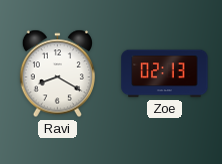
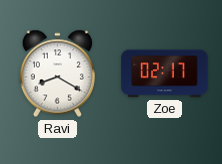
Zoe: 02:13 -> 02:17
